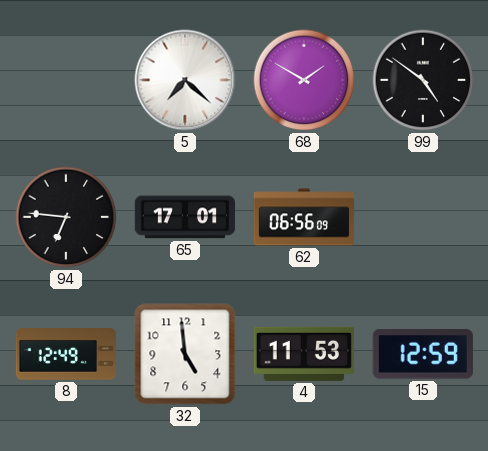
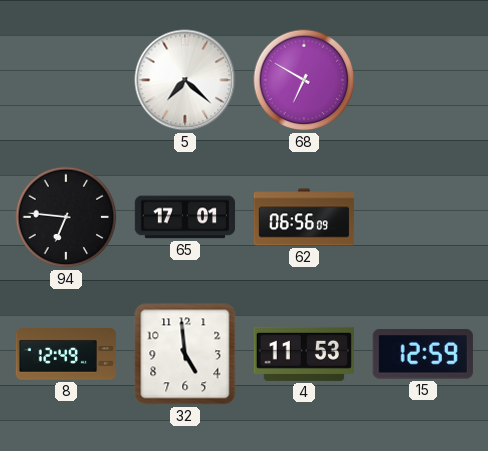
68: 1:50 -> 6:50
99: 4:51 -> none
